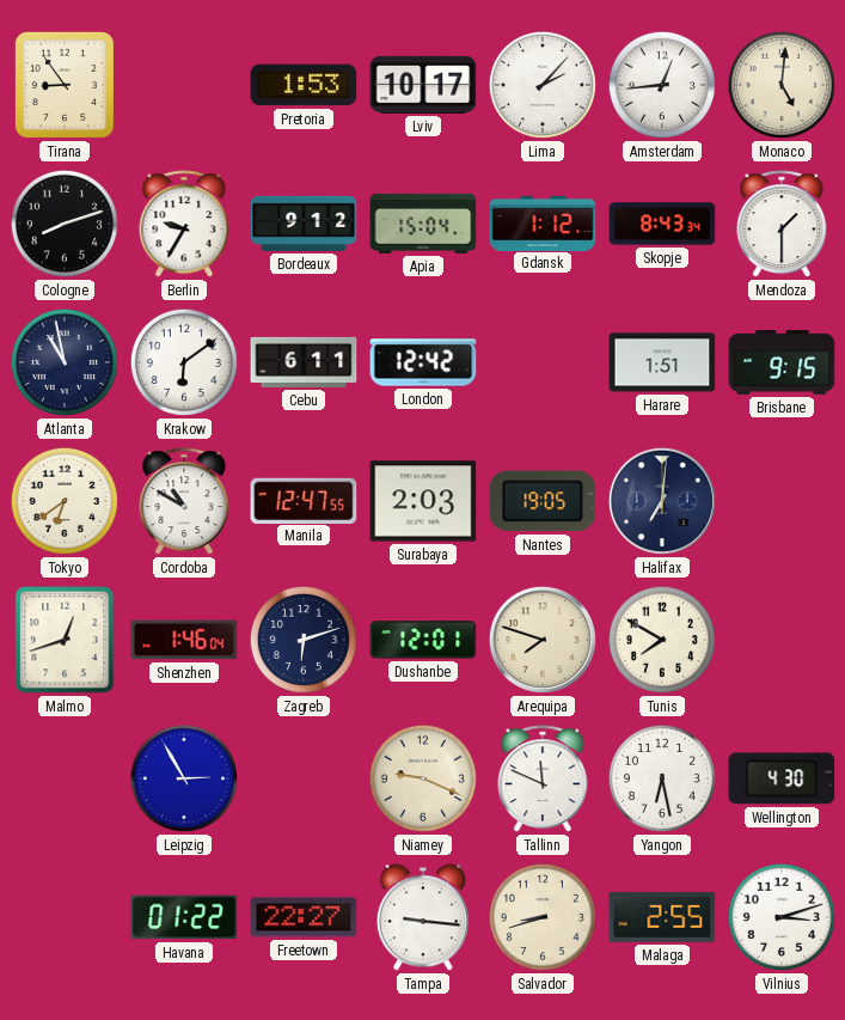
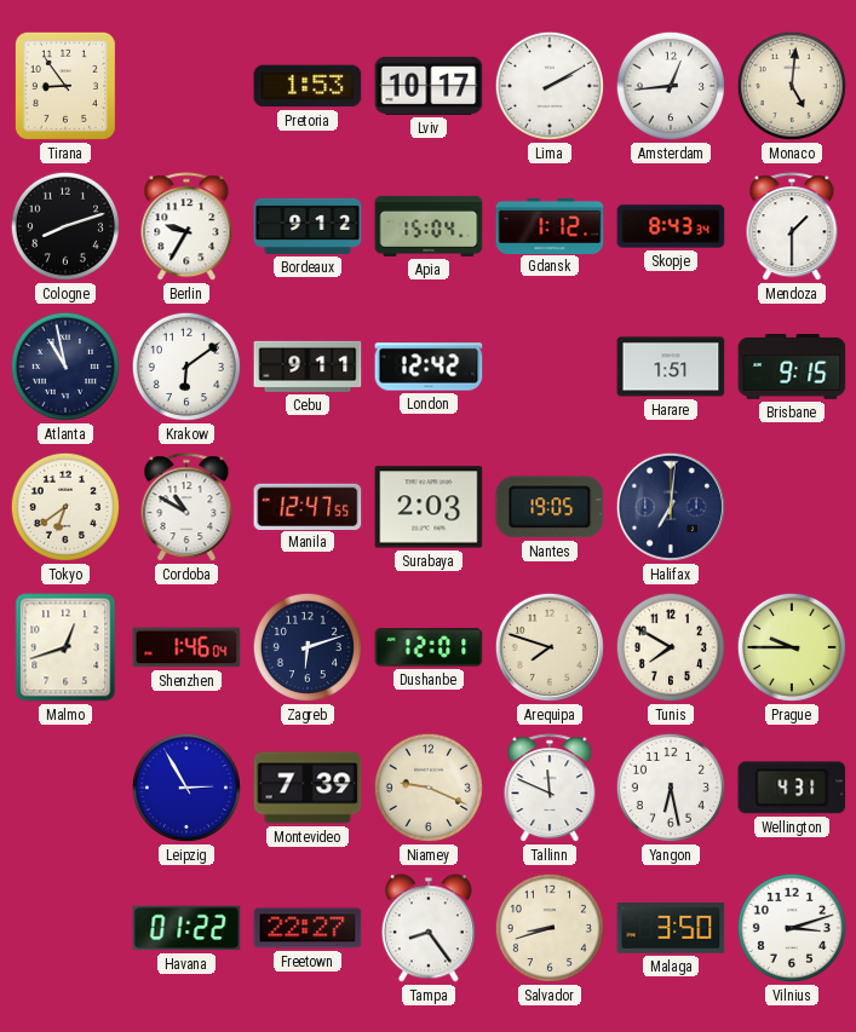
Lima: 2:07 -> 2:10
Cebu: 6:11 -> 9:11
Prague: none -> 9:45
Montevideo: none -> 7:39
Wellington: 4:30 -> 4:31
Tampa: 9:16 -> 8:24
Malaga: 2:55 -> 3:50
